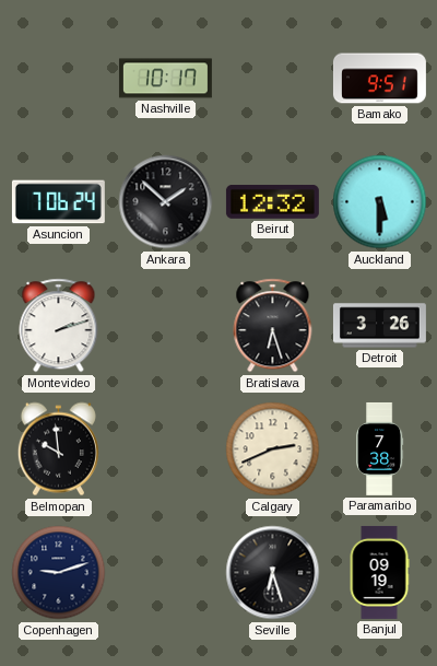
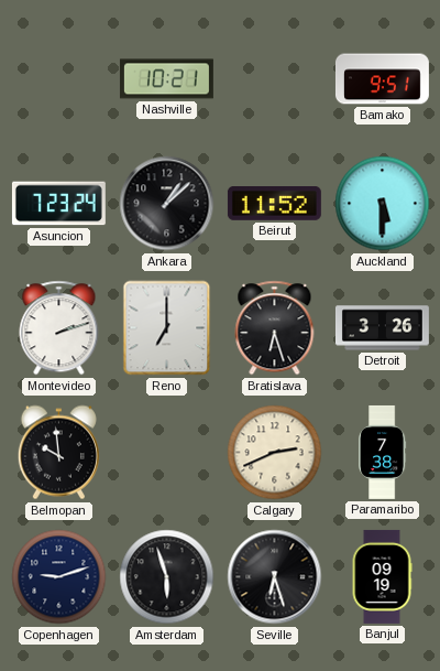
Nashville: 10:17 -> 10:21
Asuncion: 7:06 -> 7:23
Ankara: 1:52 -> 1:08
Beirut: 12:32 -> 11:52
Reno: none -> 7:00
Amsterdam: none -> 5:57
